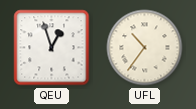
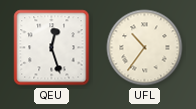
QEU: 12:57 -> 12:27
